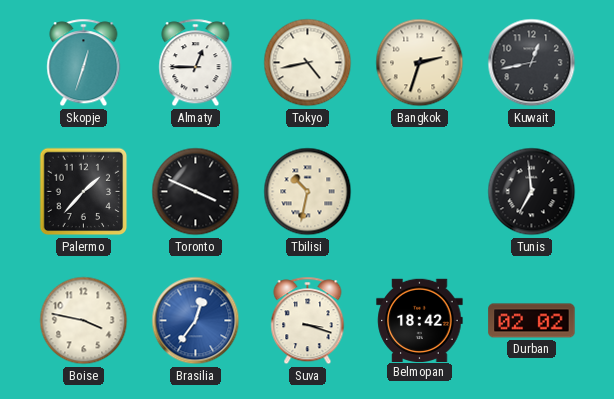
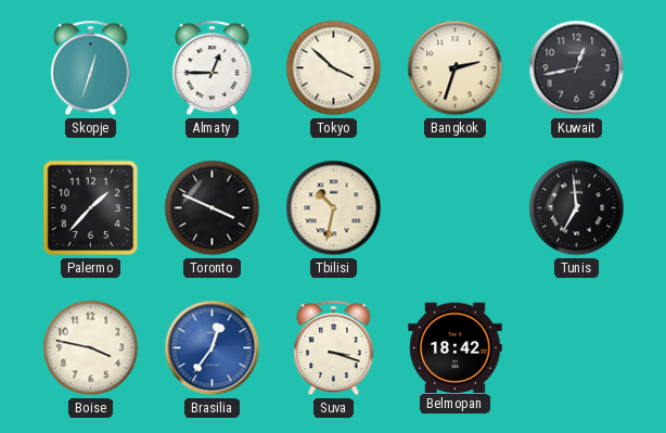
Tokyo: 4:43 -> 3:52
Durban: 02:02 -> none
